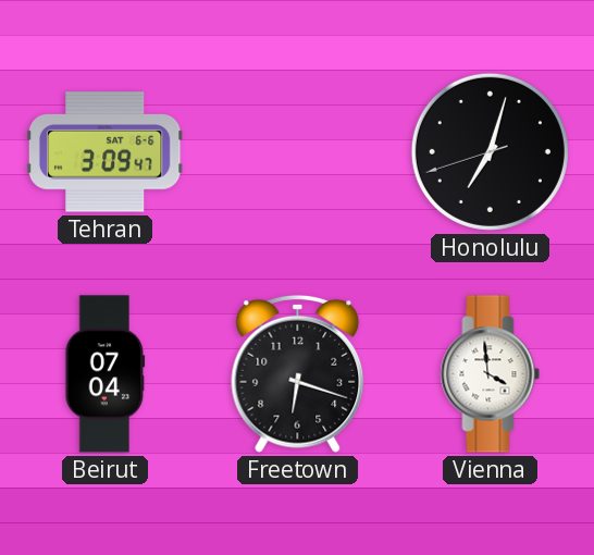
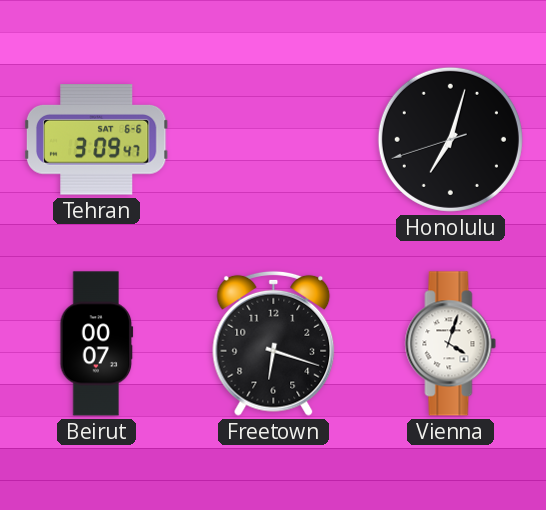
Beirut: 07:04 -> 00:07
Vienna: 3:59 -> 4:03
